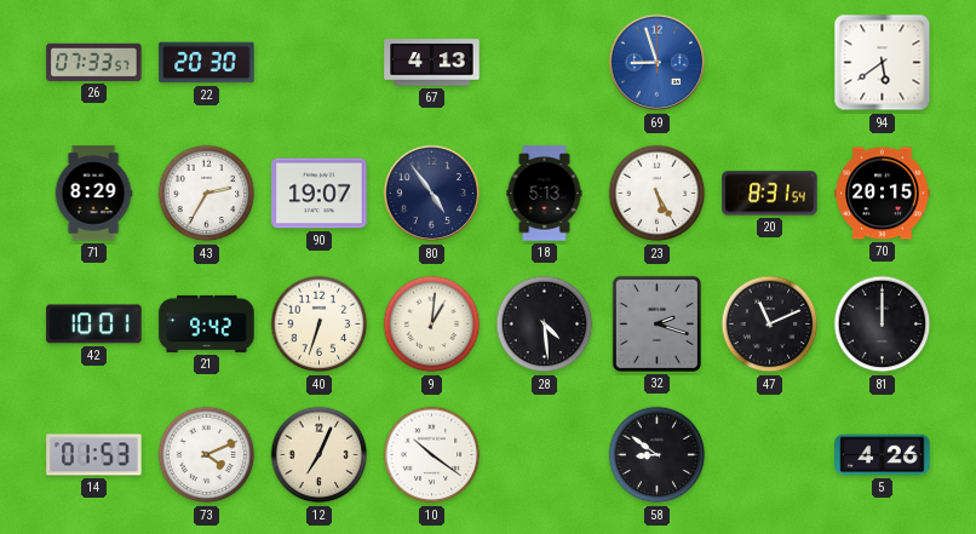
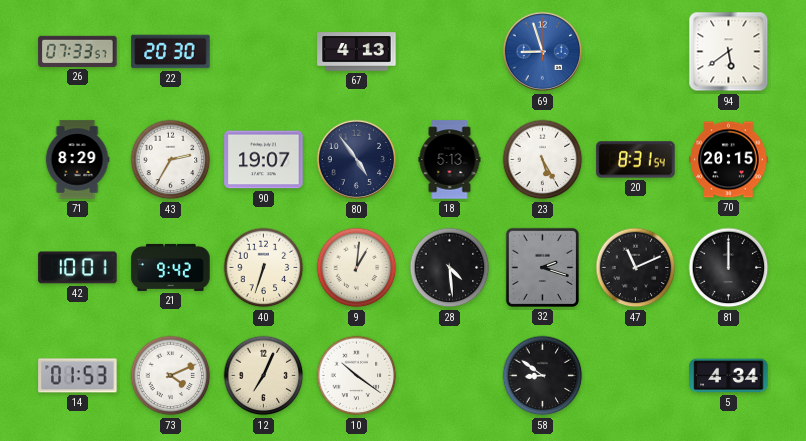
5: 4:26 -> 4:34
